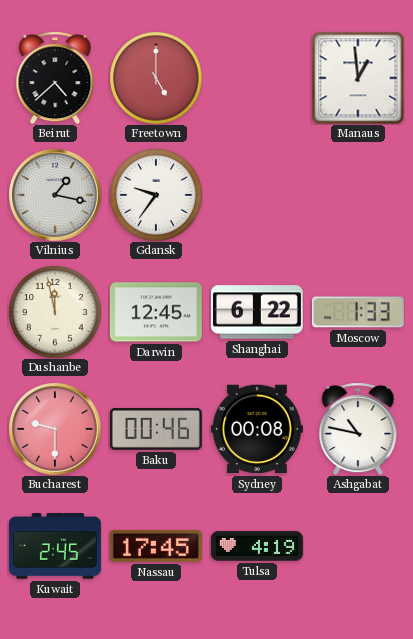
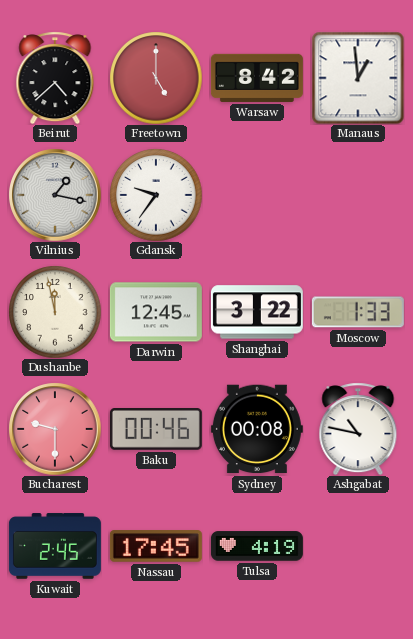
Warsaw: none -> 8:42
Shanghai: 6:22 -> 3:22
